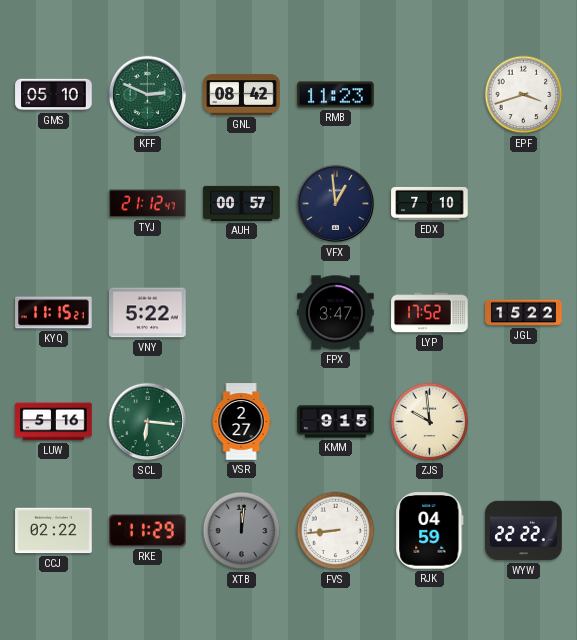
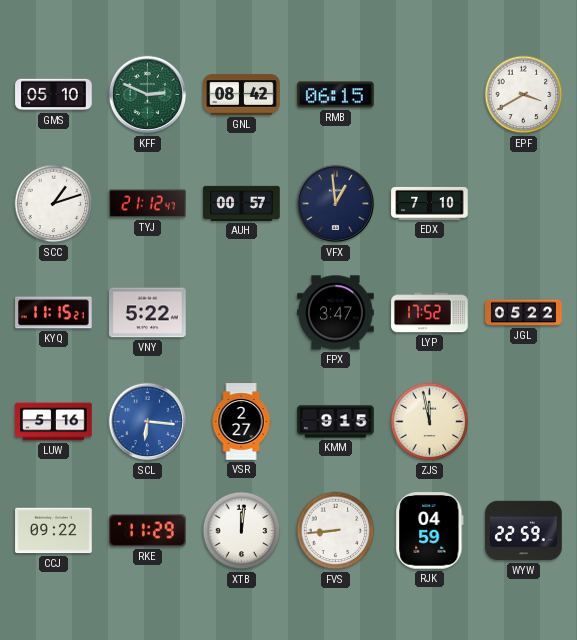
RMB: 11:23 -> 06:15
EPF: 3:42 -> 3:40
SCC: none -> 1:12
JGL: 15:22 -> 05:22
SCL dial: green -> blue
ZJS: 9:59 -> 11:58
CCJ: 02:22 -> 09:22
XTB dial: grey -> white
WYW: 22:22 -> 22:59
